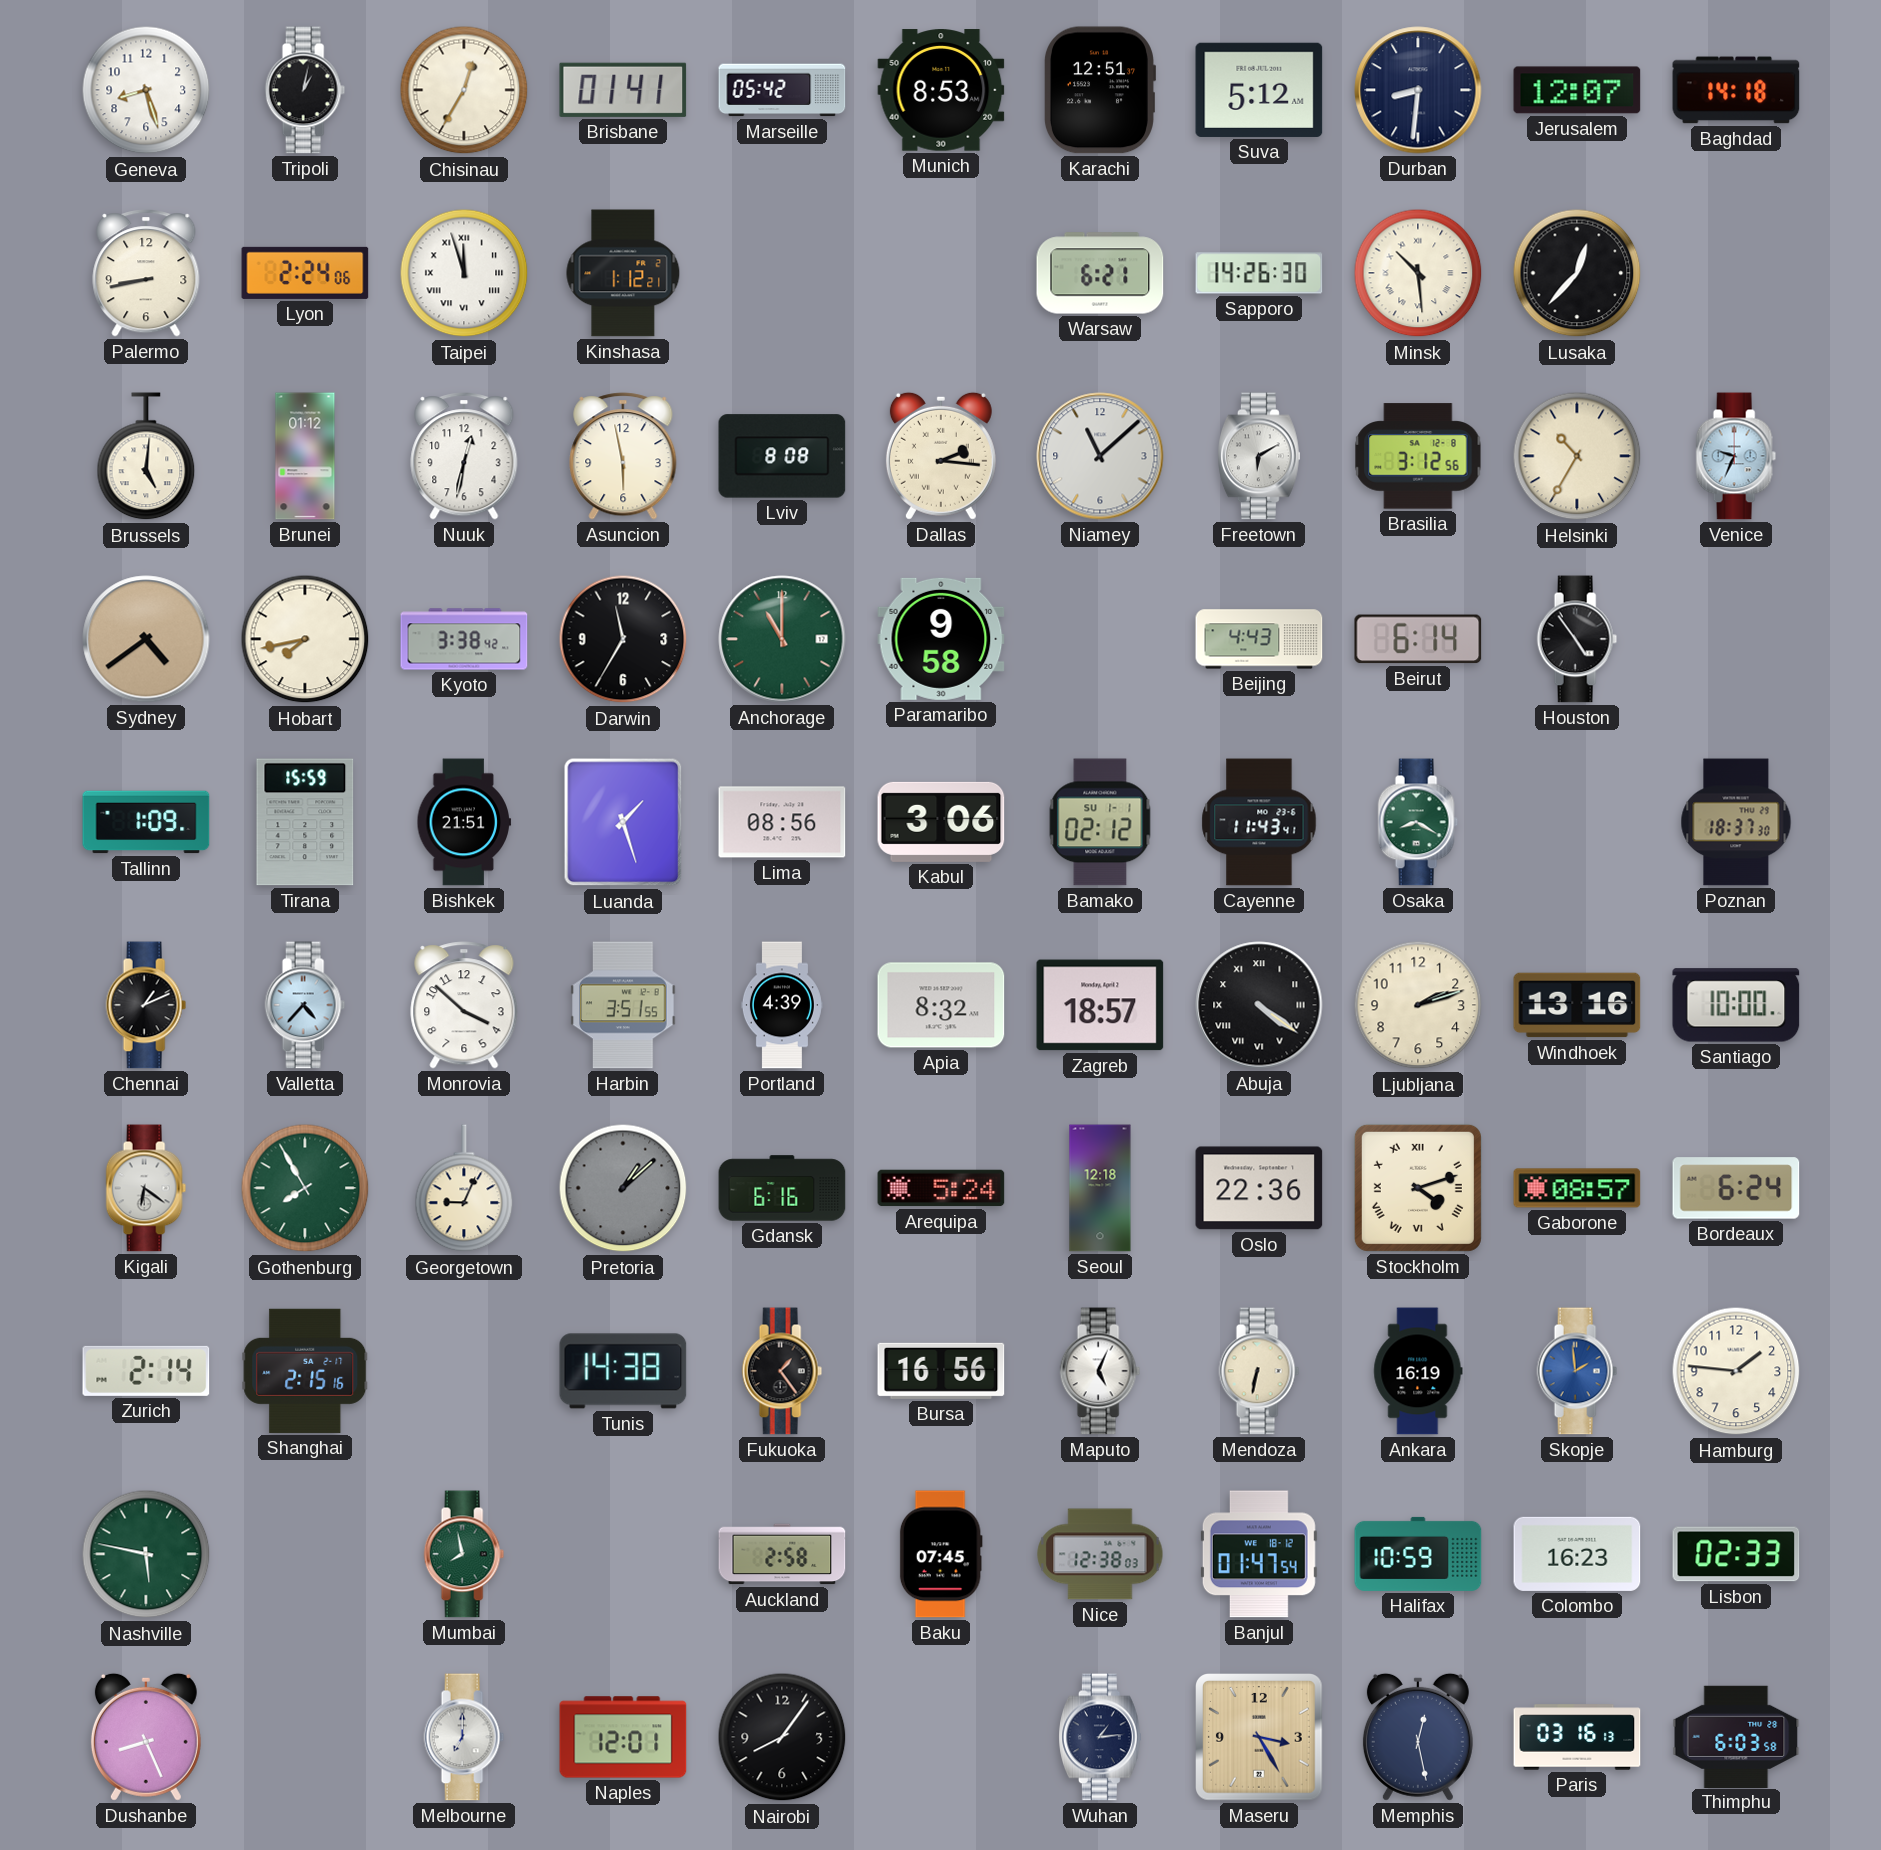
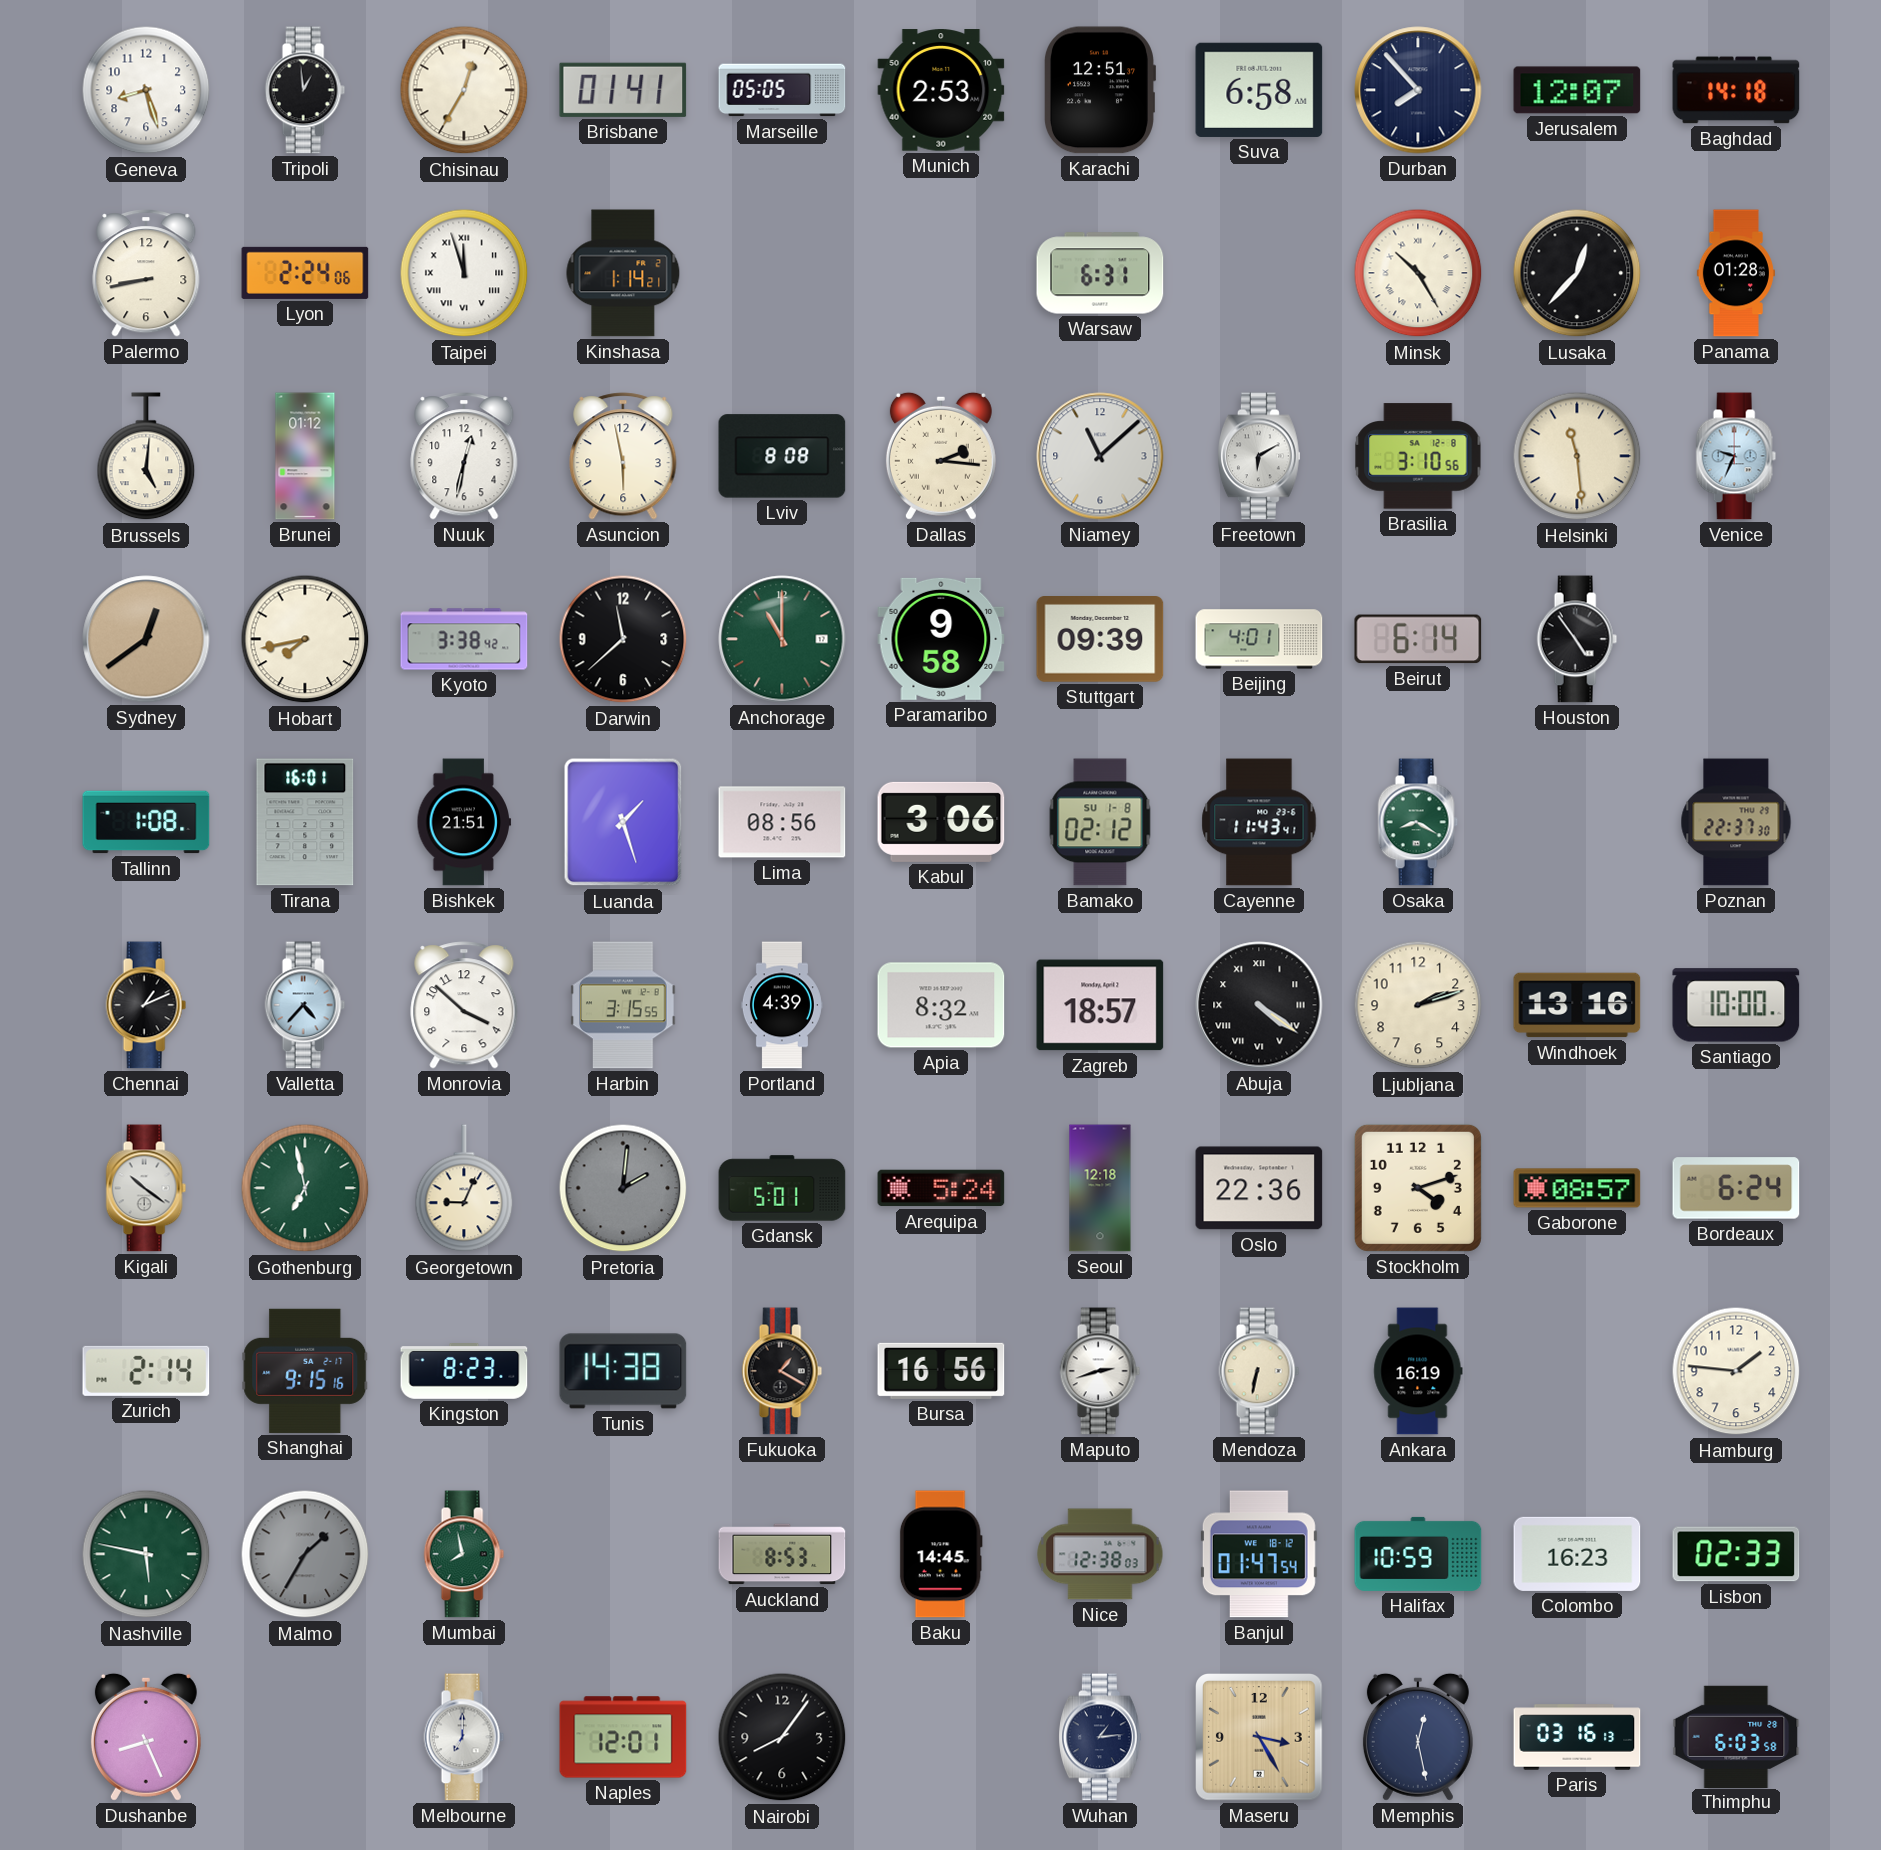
Tripoli: 1:02 -> 12:59
Marseille: 05:42 -> 05:05
Munich: 8:53 -> 2:53
Suva: 5:12 -> 6:58
Durban: 8:31 -> 7:53
Kinshasa: 1:12 -> 1:14
Warsaw: 6:21 -> 6:31
Sapporo: 14:26 -> none
Minsk: 10:29 -> 10:25
Panama: none -> 01:28
Brasilia: 3:12 -> 3:10
Helsinki: 10:35 -> 11:29
Sydney: 4:39 -> 12:39
Darwin: 11:35 -> 11:38
Stuttgart: none -> 09:39
Beijing: 4:43 -> 4:01
Tallinn: 1:09 -> 1:08
Tirana: 15:59 -> 16:01
Bamako date: SU 1-1 -> SU 1-8
Poznan: 18:37 -> 22:37
Harbin: 3:51 -> 3:15
Kigali: 6:21 -> 10:21
Gothenburg: 7:55 -> 6:58
Pretoria: 1:08 -> 2:01
Gdansk: 6:16 -> 5:01
Stockholm numerals: Roman -> Arabic
Shanghai: 2:15 -> 9:15
Kingston: none -> 8:23
Fukuoka: 1:24 -> 1:20
Maputo: 5:04 -> 2:42
Skopje: 1:59 -> none
Malmo: none -> 1:35
Auckland: 2:58 -> 8:53
Baku: 07:45 -> 14:45
